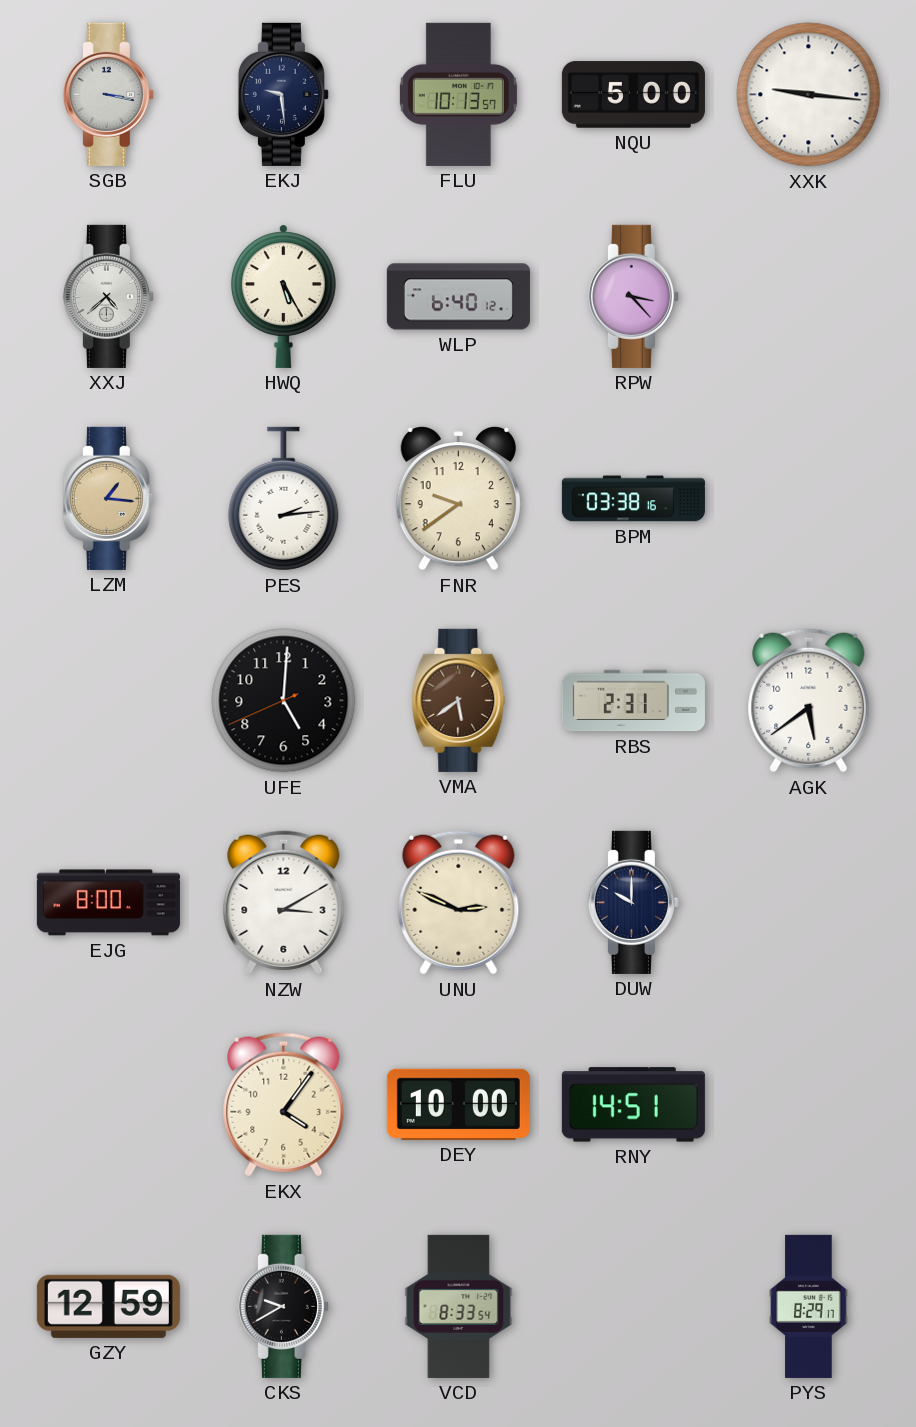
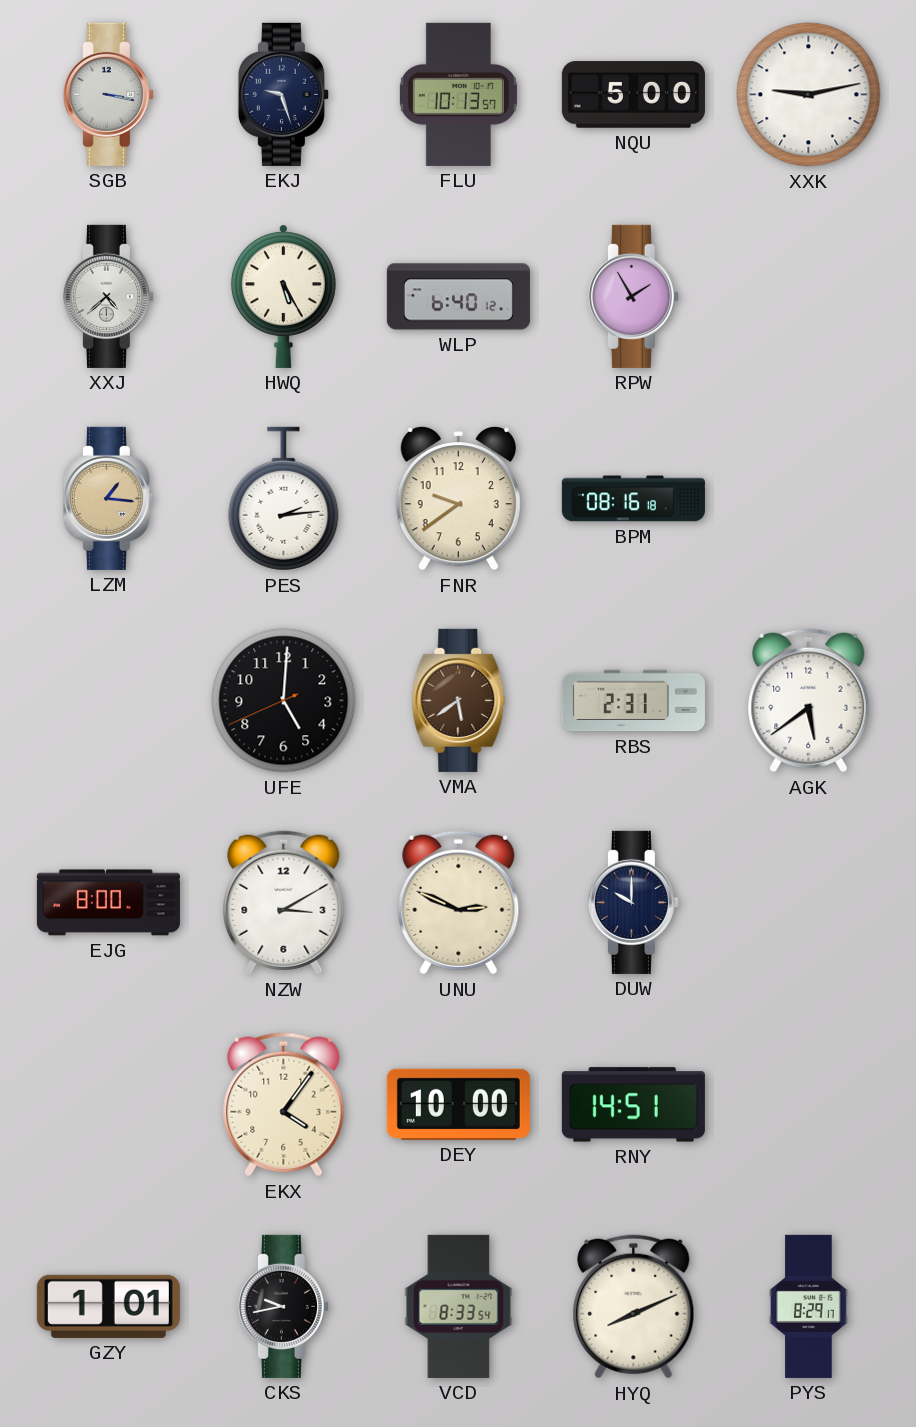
EKJ: 9:29 -> 9:27
XXK: 9:16 -> 9:13
RPW: 3:23 -> 1:55
BPM: 03:38 -> 08:16
GZY: 12:59 -> 1:01
CKS: 9:40 -> 9:43
HYQ: none -> 8:11
